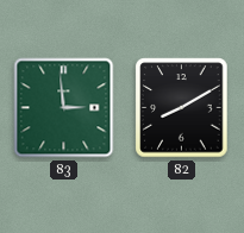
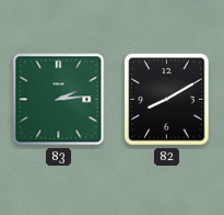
83: 2:59 -> 2:14
